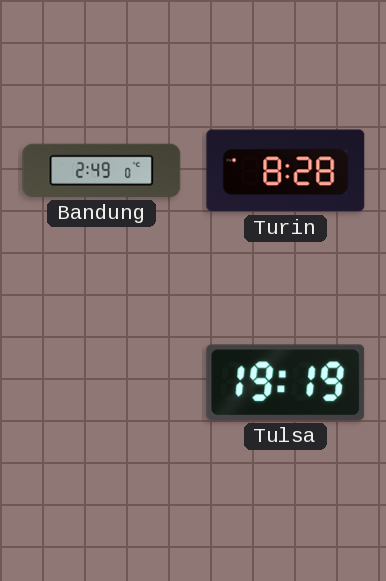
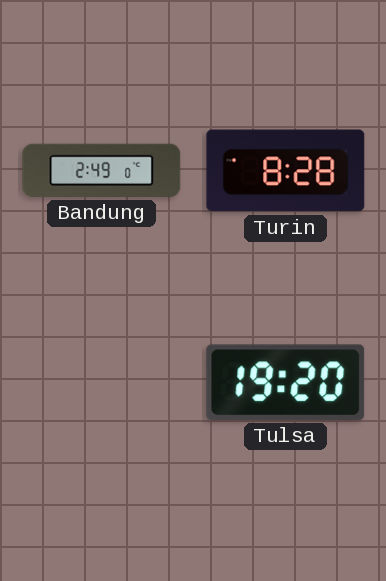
Tulsa: 19:19 -> 19:20
